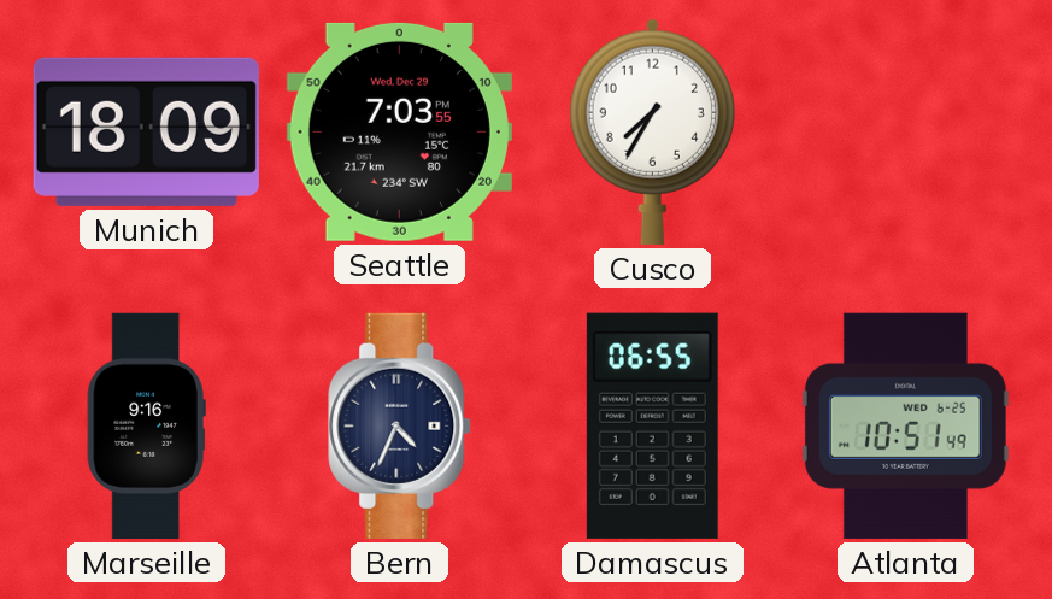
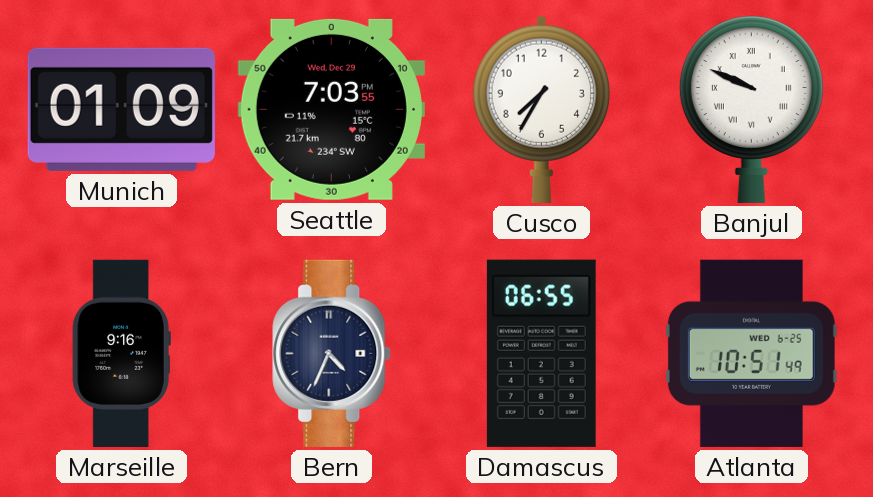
Munich: 18:09 -> 01:09
Banjul: none -> 9:49
